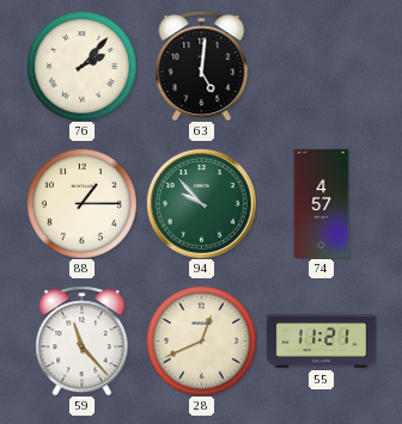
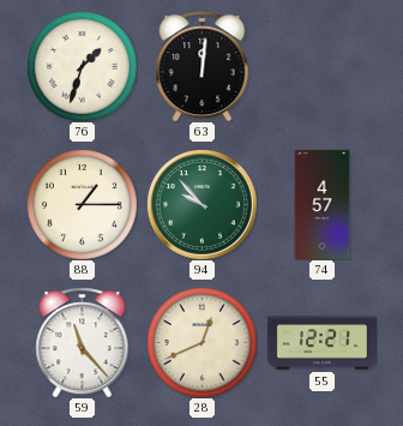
76: 2:07 -> 1:33
63: 5:01 -> 12:01
55: 11:21 -> 12:21
